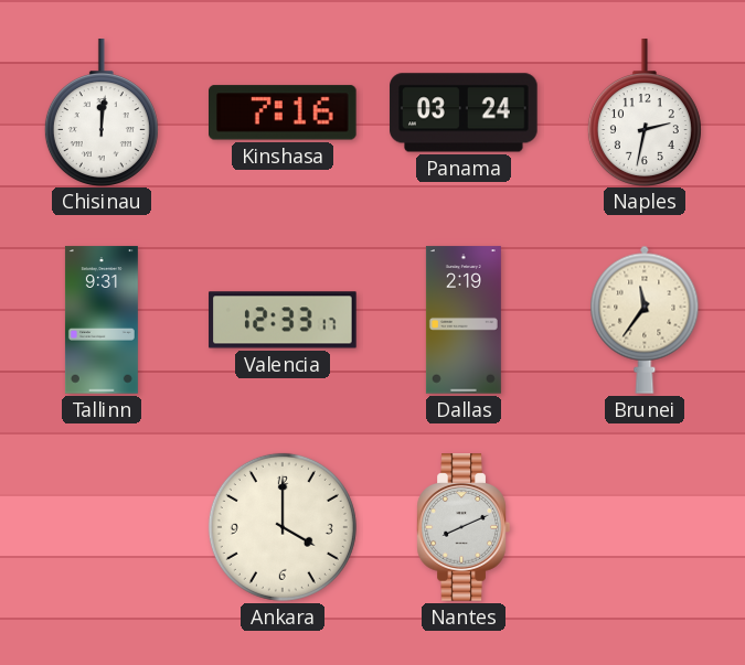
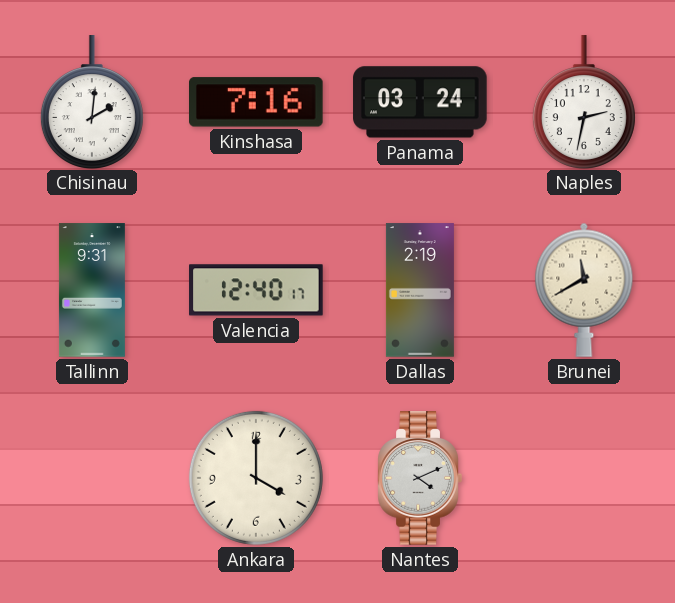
Chisinau: 12:01 -> 2:01
Valencia: 12:33 -> 12:40
Brunei: 11:36 -> 11:40
Nantes: 8:11 -> 4:11
